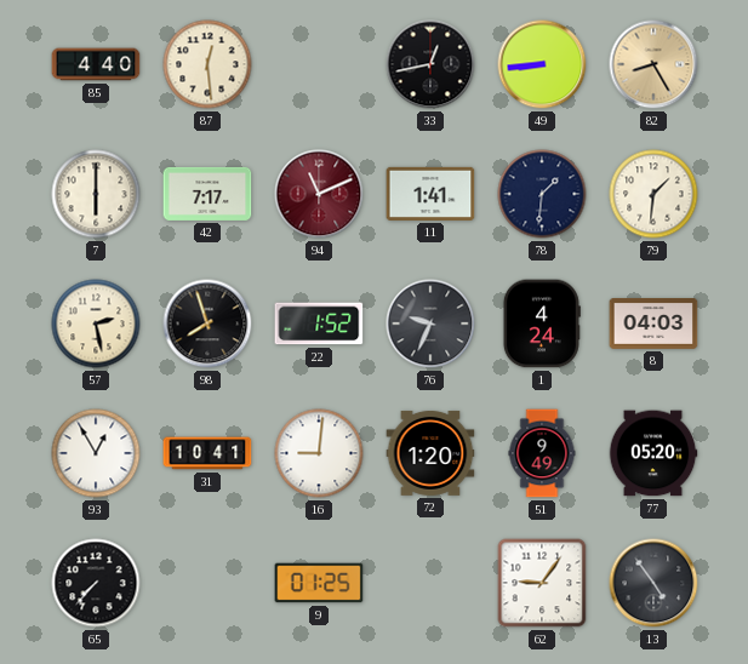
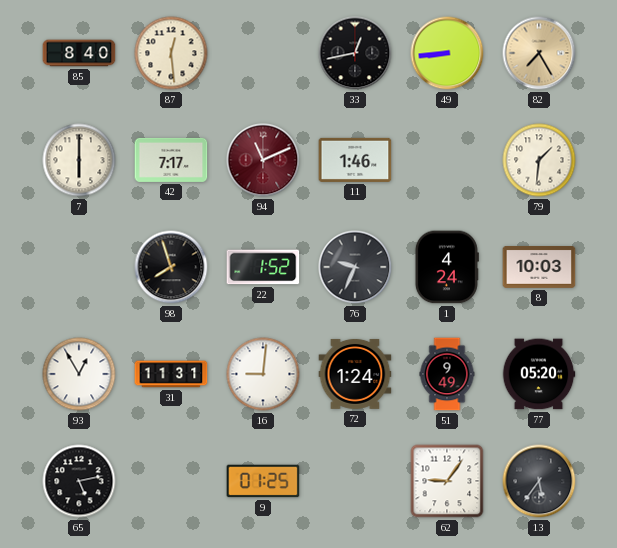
85: 4:40 -> 8:40
82: 8:25 -> 7:25
11: 1:41 -> 1:46
78: 1:31 -> none
57: 2:28 -> none
8: 04:03 -> 10:03
31: 10:41 -> 11:31
72: 1:20 -> 1:24
65: 7:37 -> 5:13
13: 4:54 -> 5:36
